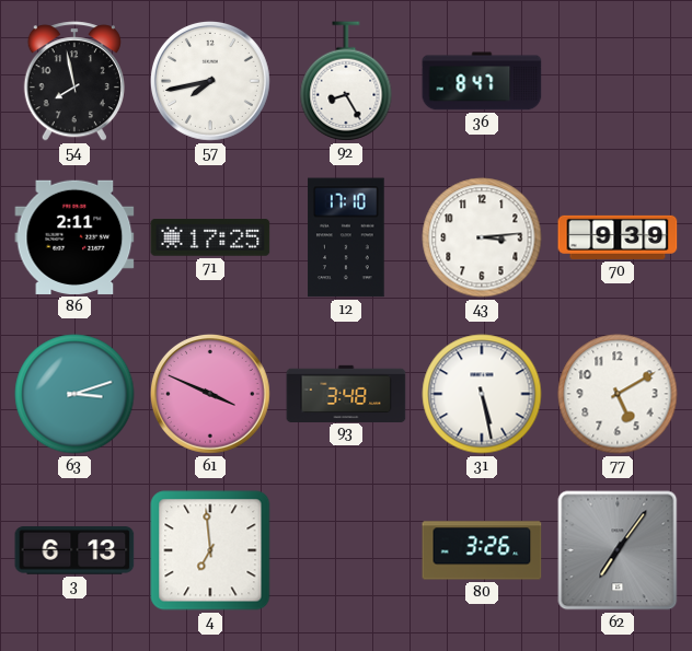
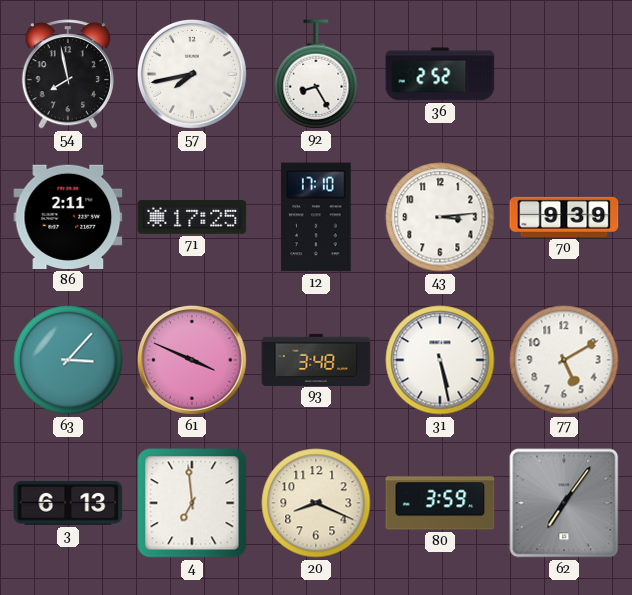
36: 8:47 -> 2:52
63: 3:12 -> 3:07
20: none -> 8:19
80: 3:26 -> 3:59
